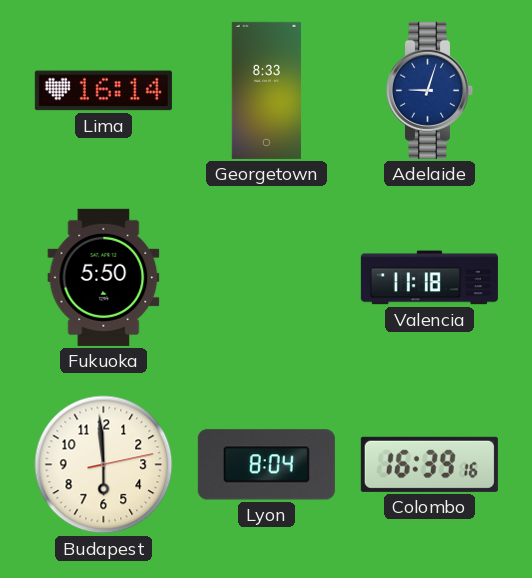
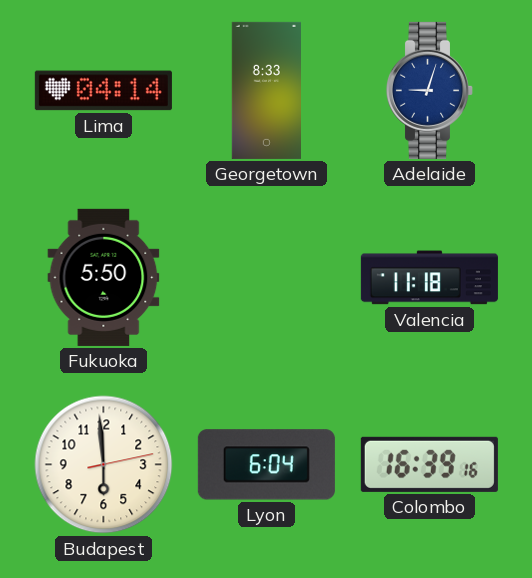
Lima: 16:14 -> 04:14
Lyon: 8:04 -> 6:04
